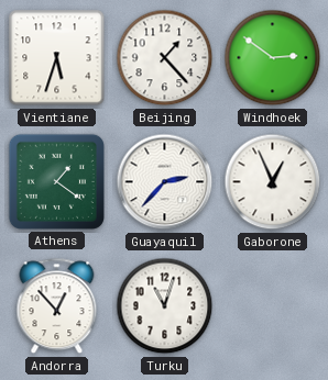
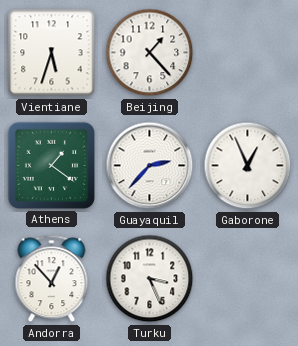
Windhoek: 2:51 -> none
Turku: 11:03 -> 3:26
